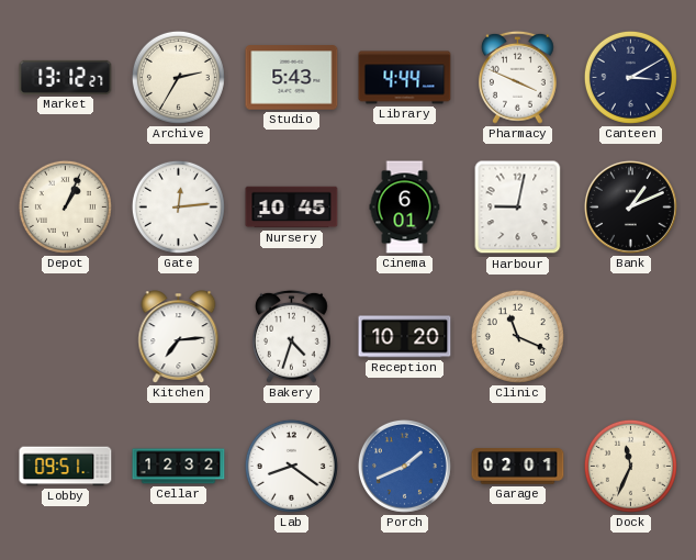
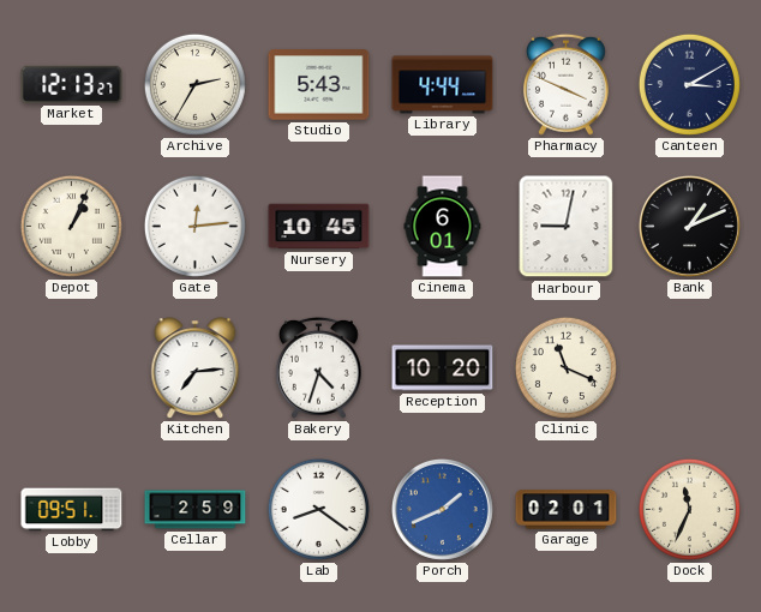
Market: 13:12 -> 12:13
Cellar: 12:32 -> 2:59
